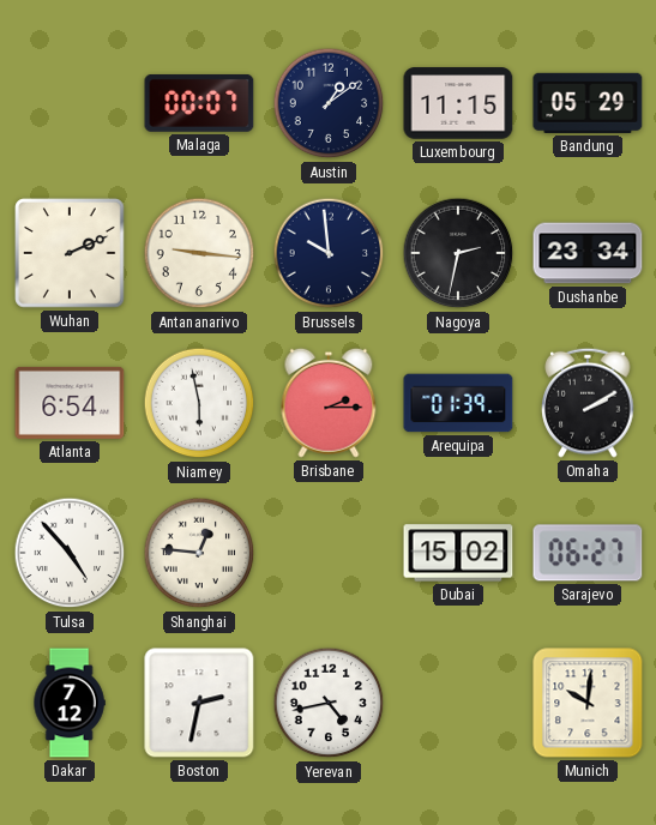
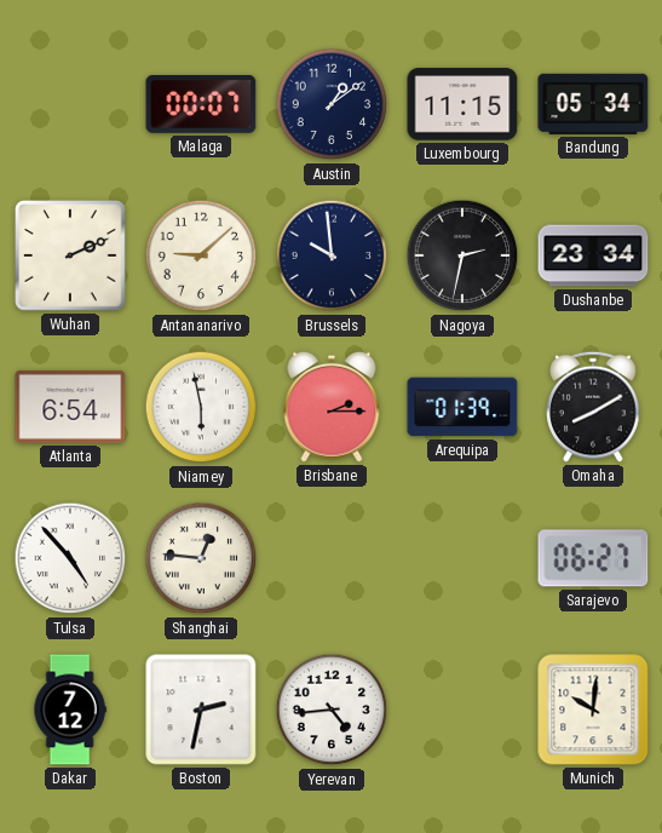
Bandung: 05:29 -> 05:34
Antananarivo: 9:16 -> 9:08
Omaha: 2:10 -> 8:10
Dubai: 15:02 -> none
Yerevan: 4:43 -> 4:44
